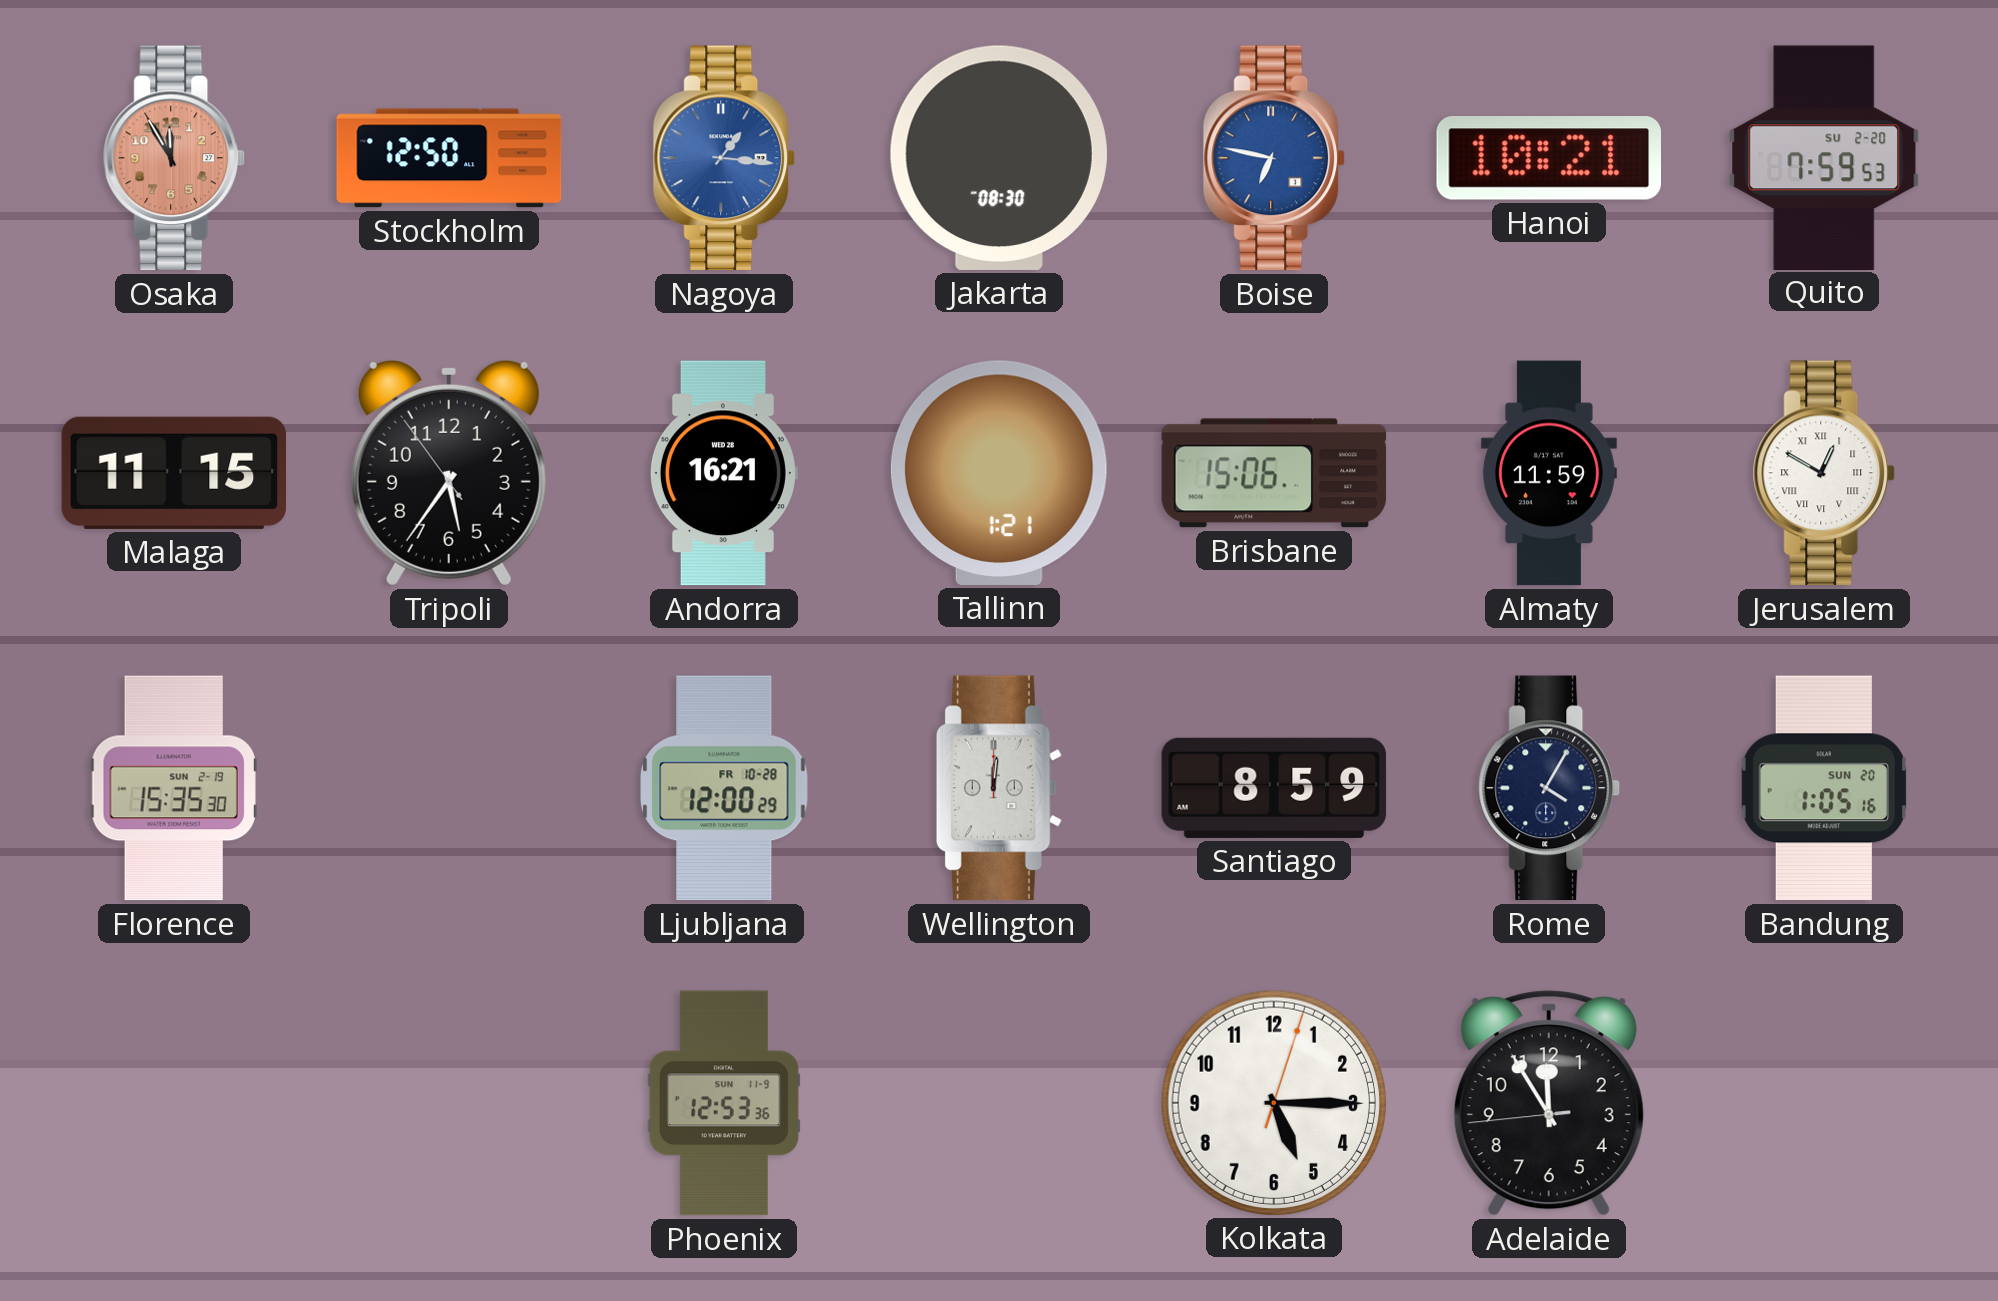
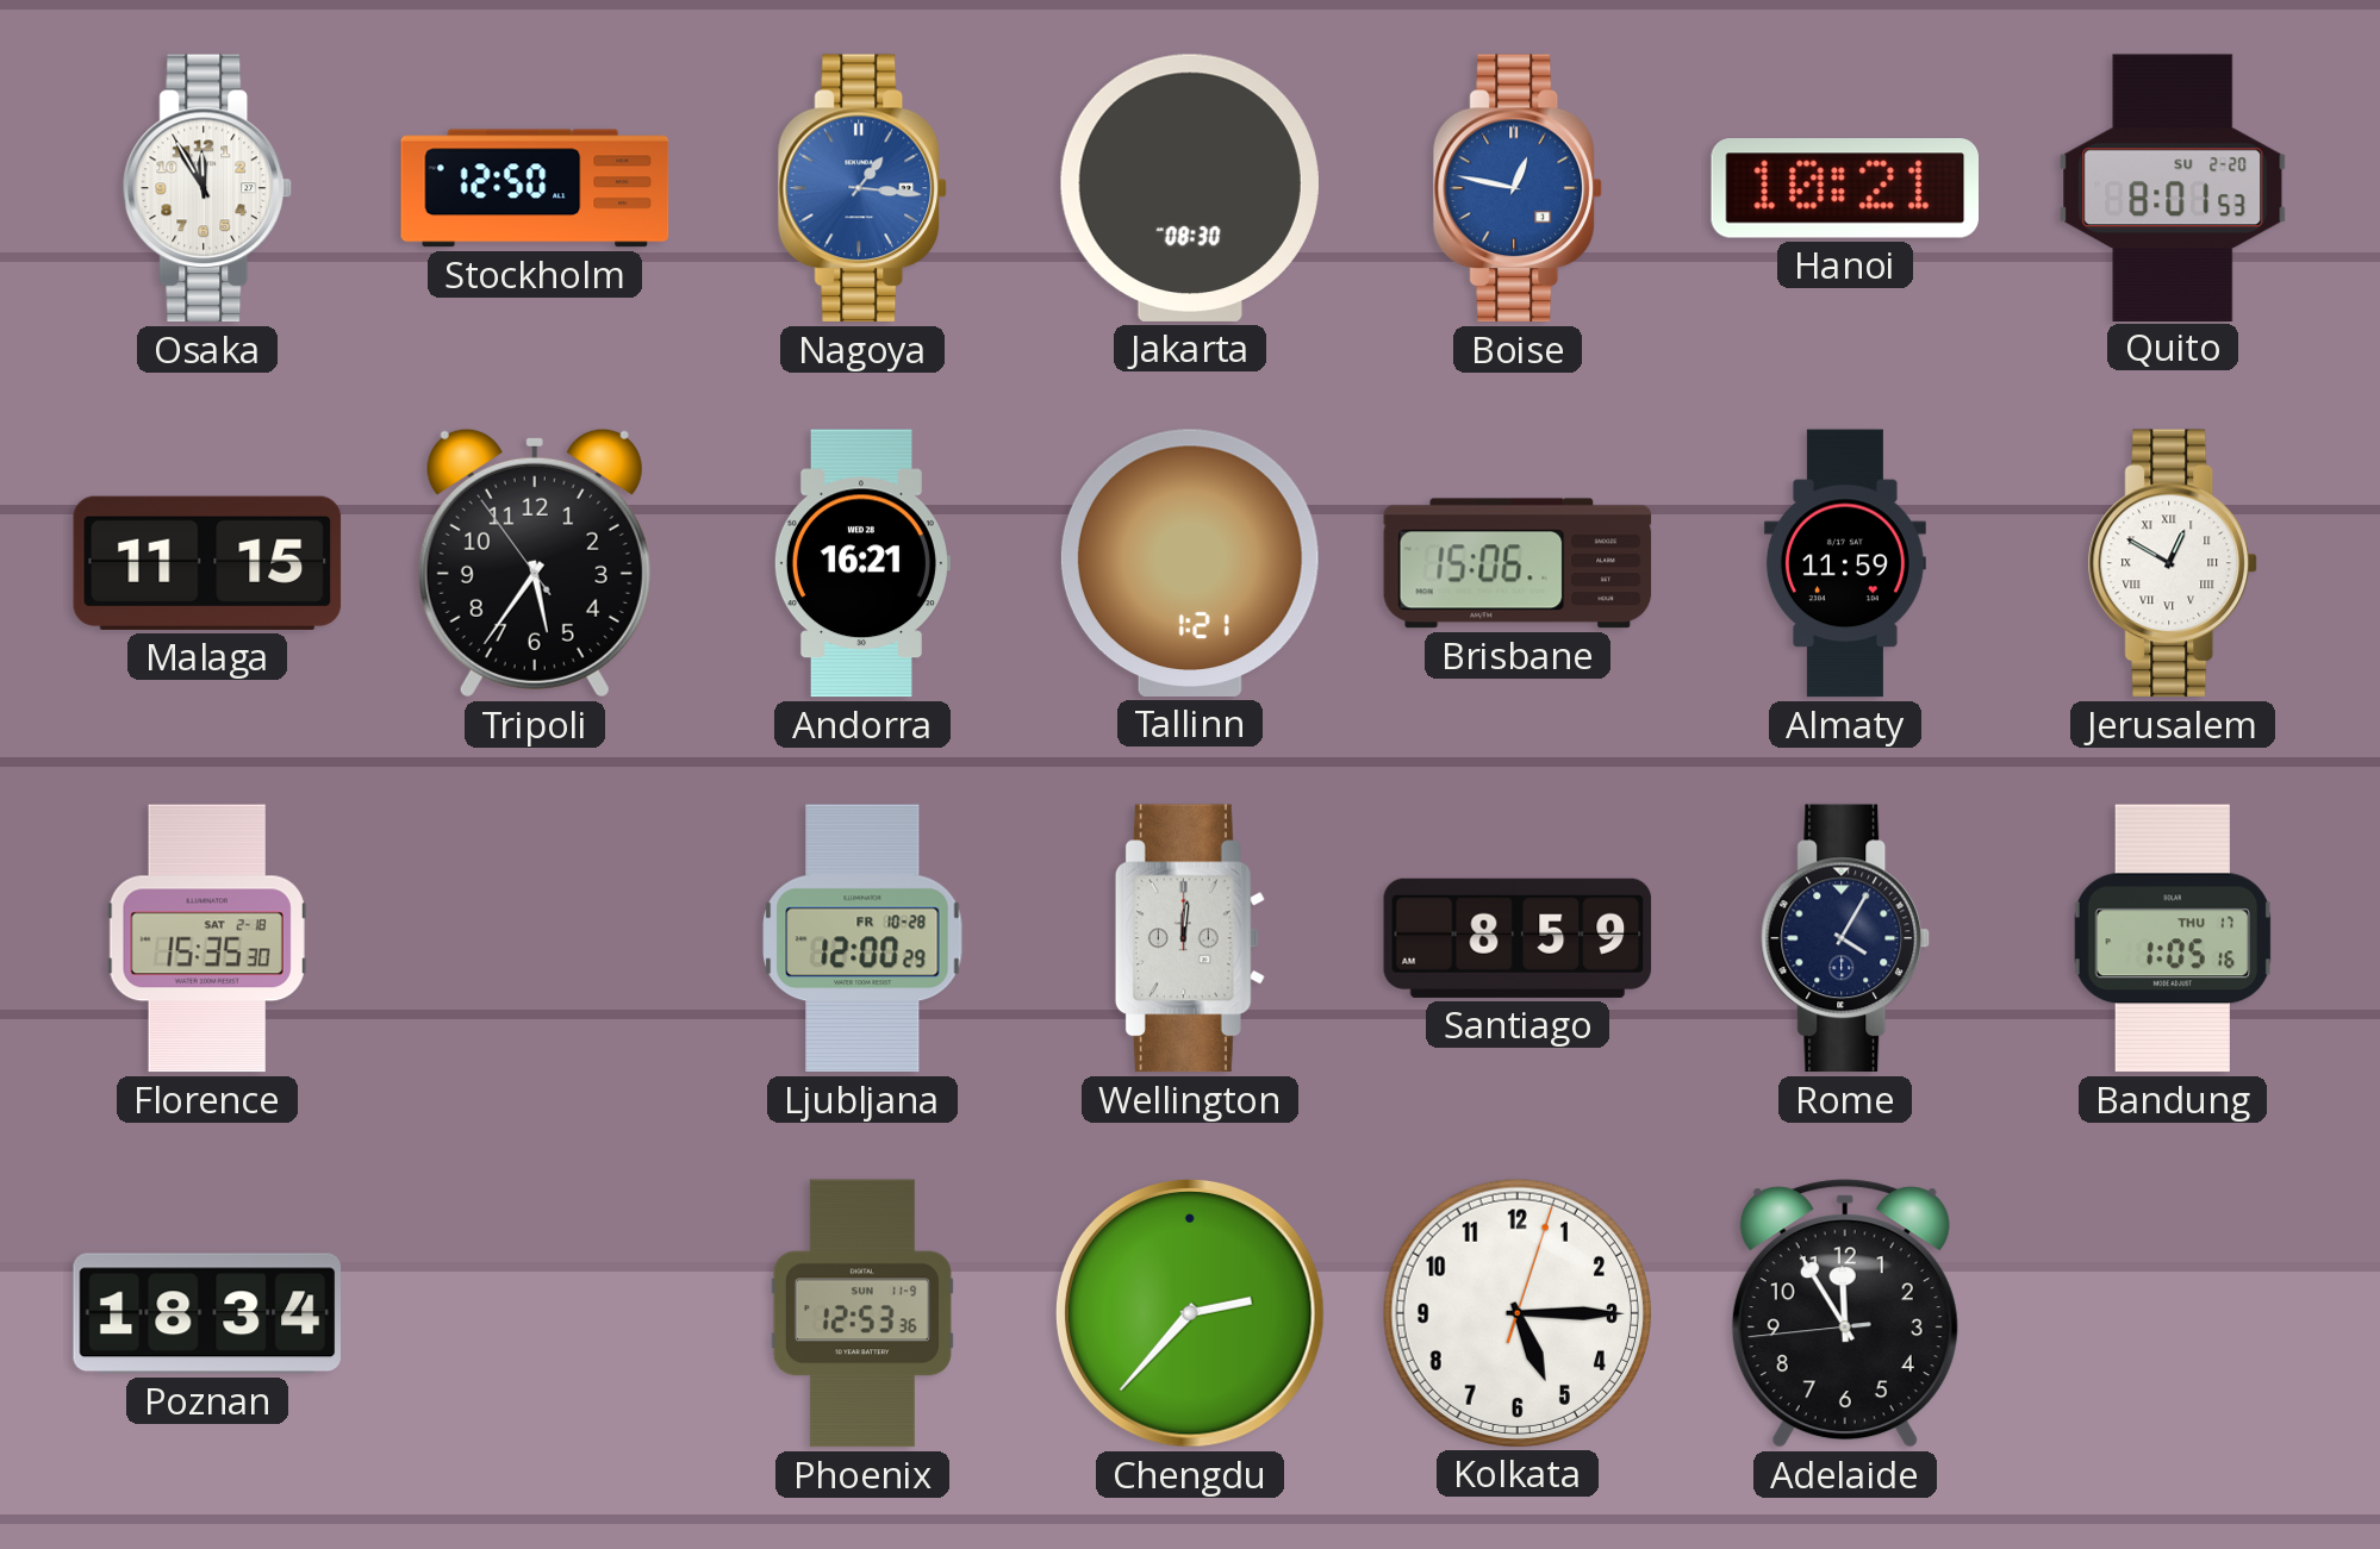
Osaka dial: salmon -> white
Boise: 6:47 -> 12:47
Quito: 7:59 -> 8:01
Florence date: SUN 2-19 -> SAT 2-18
Bandung date: SUN 20 -> THU 17
Poznan: none -> 18:34
Chengdu: none -> 2:37
